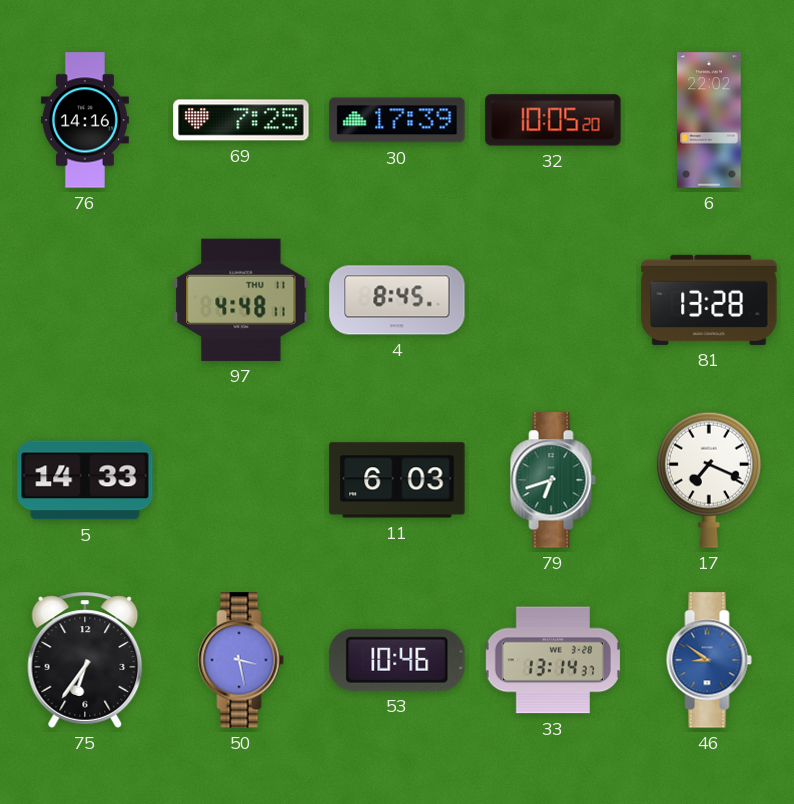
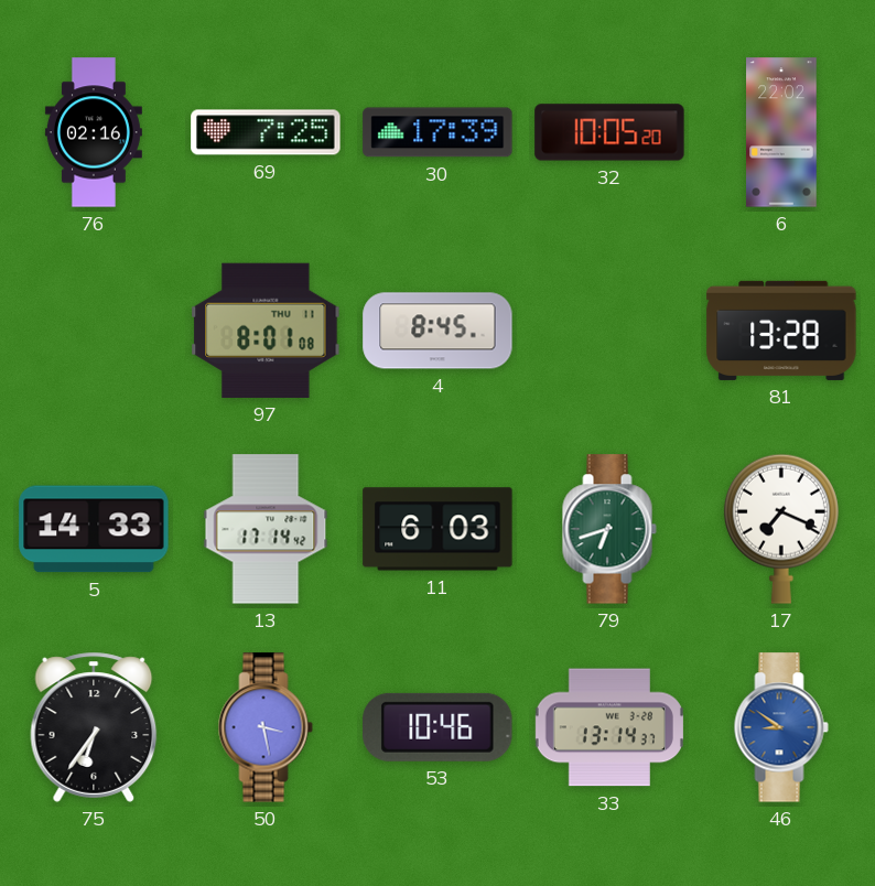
76: 14:16 -> 02:16
97: 4:48 -> 8:01
13: none -> 17:14
